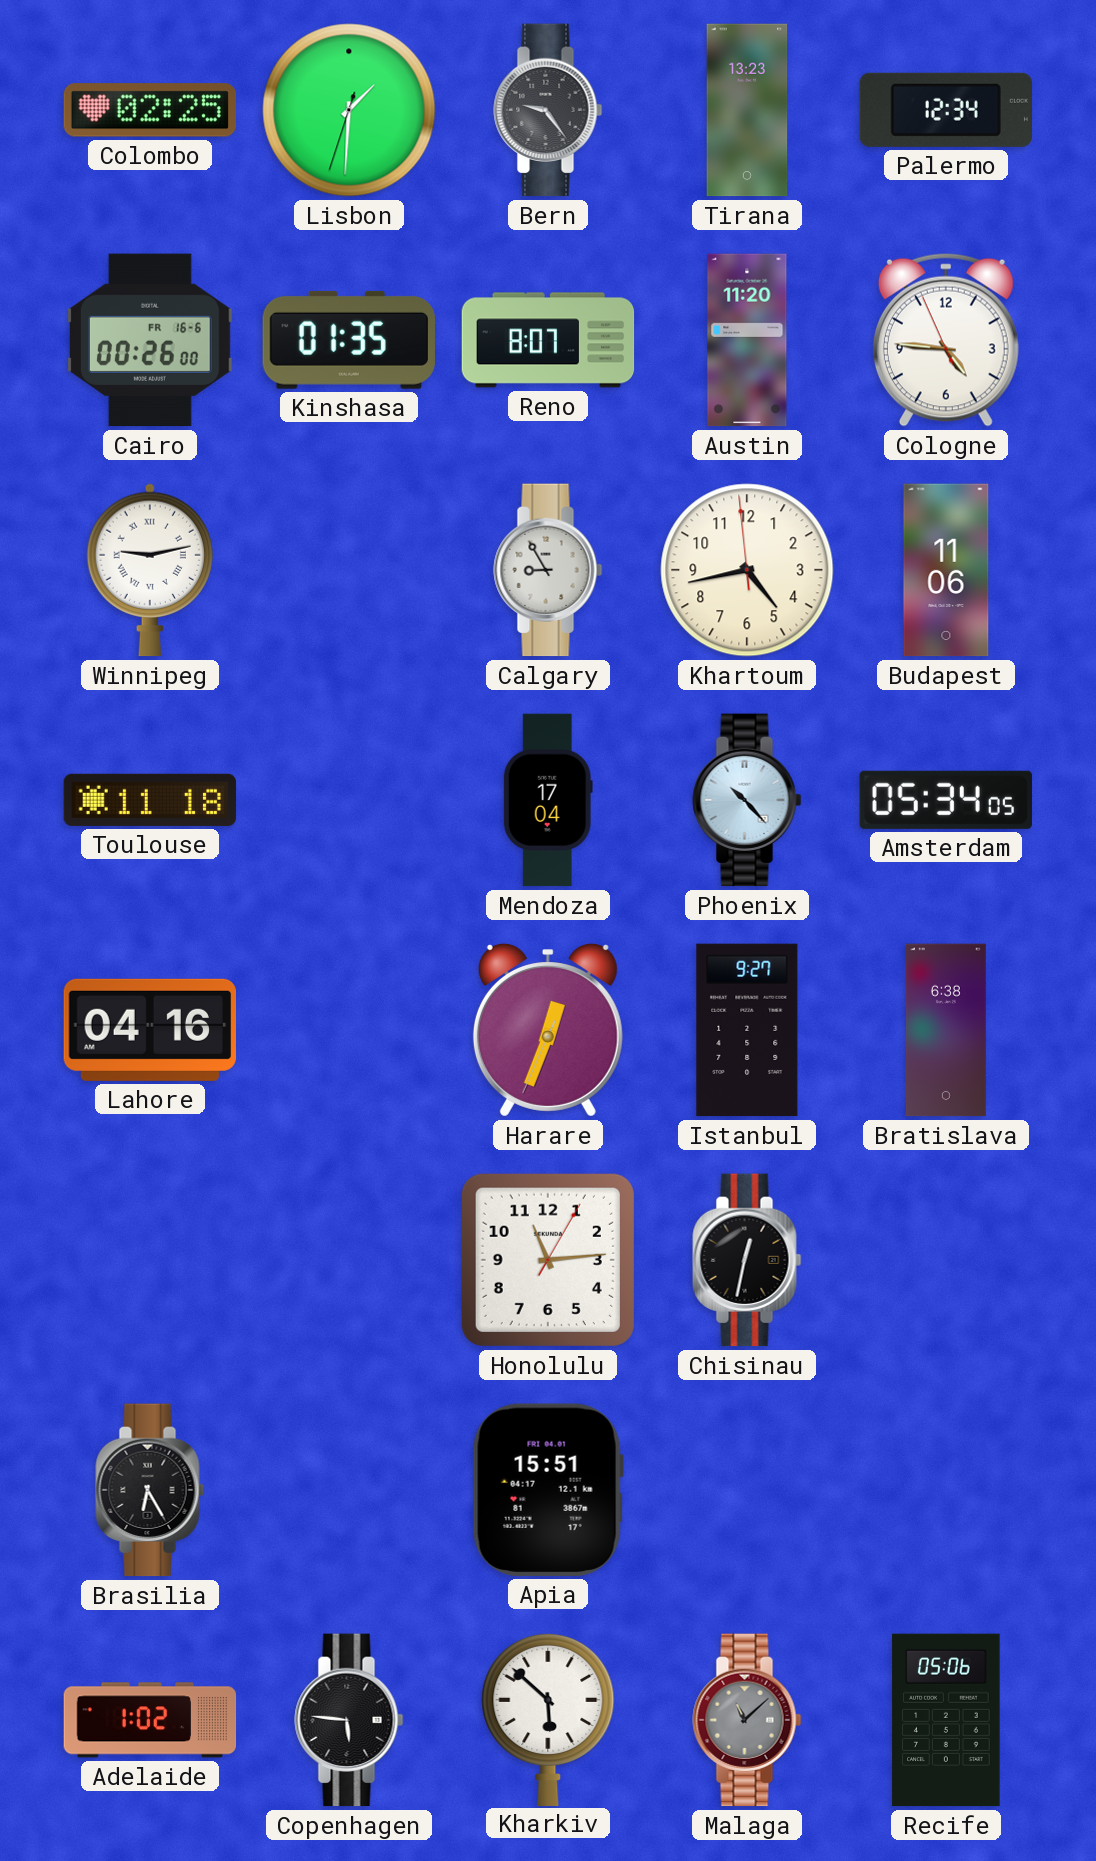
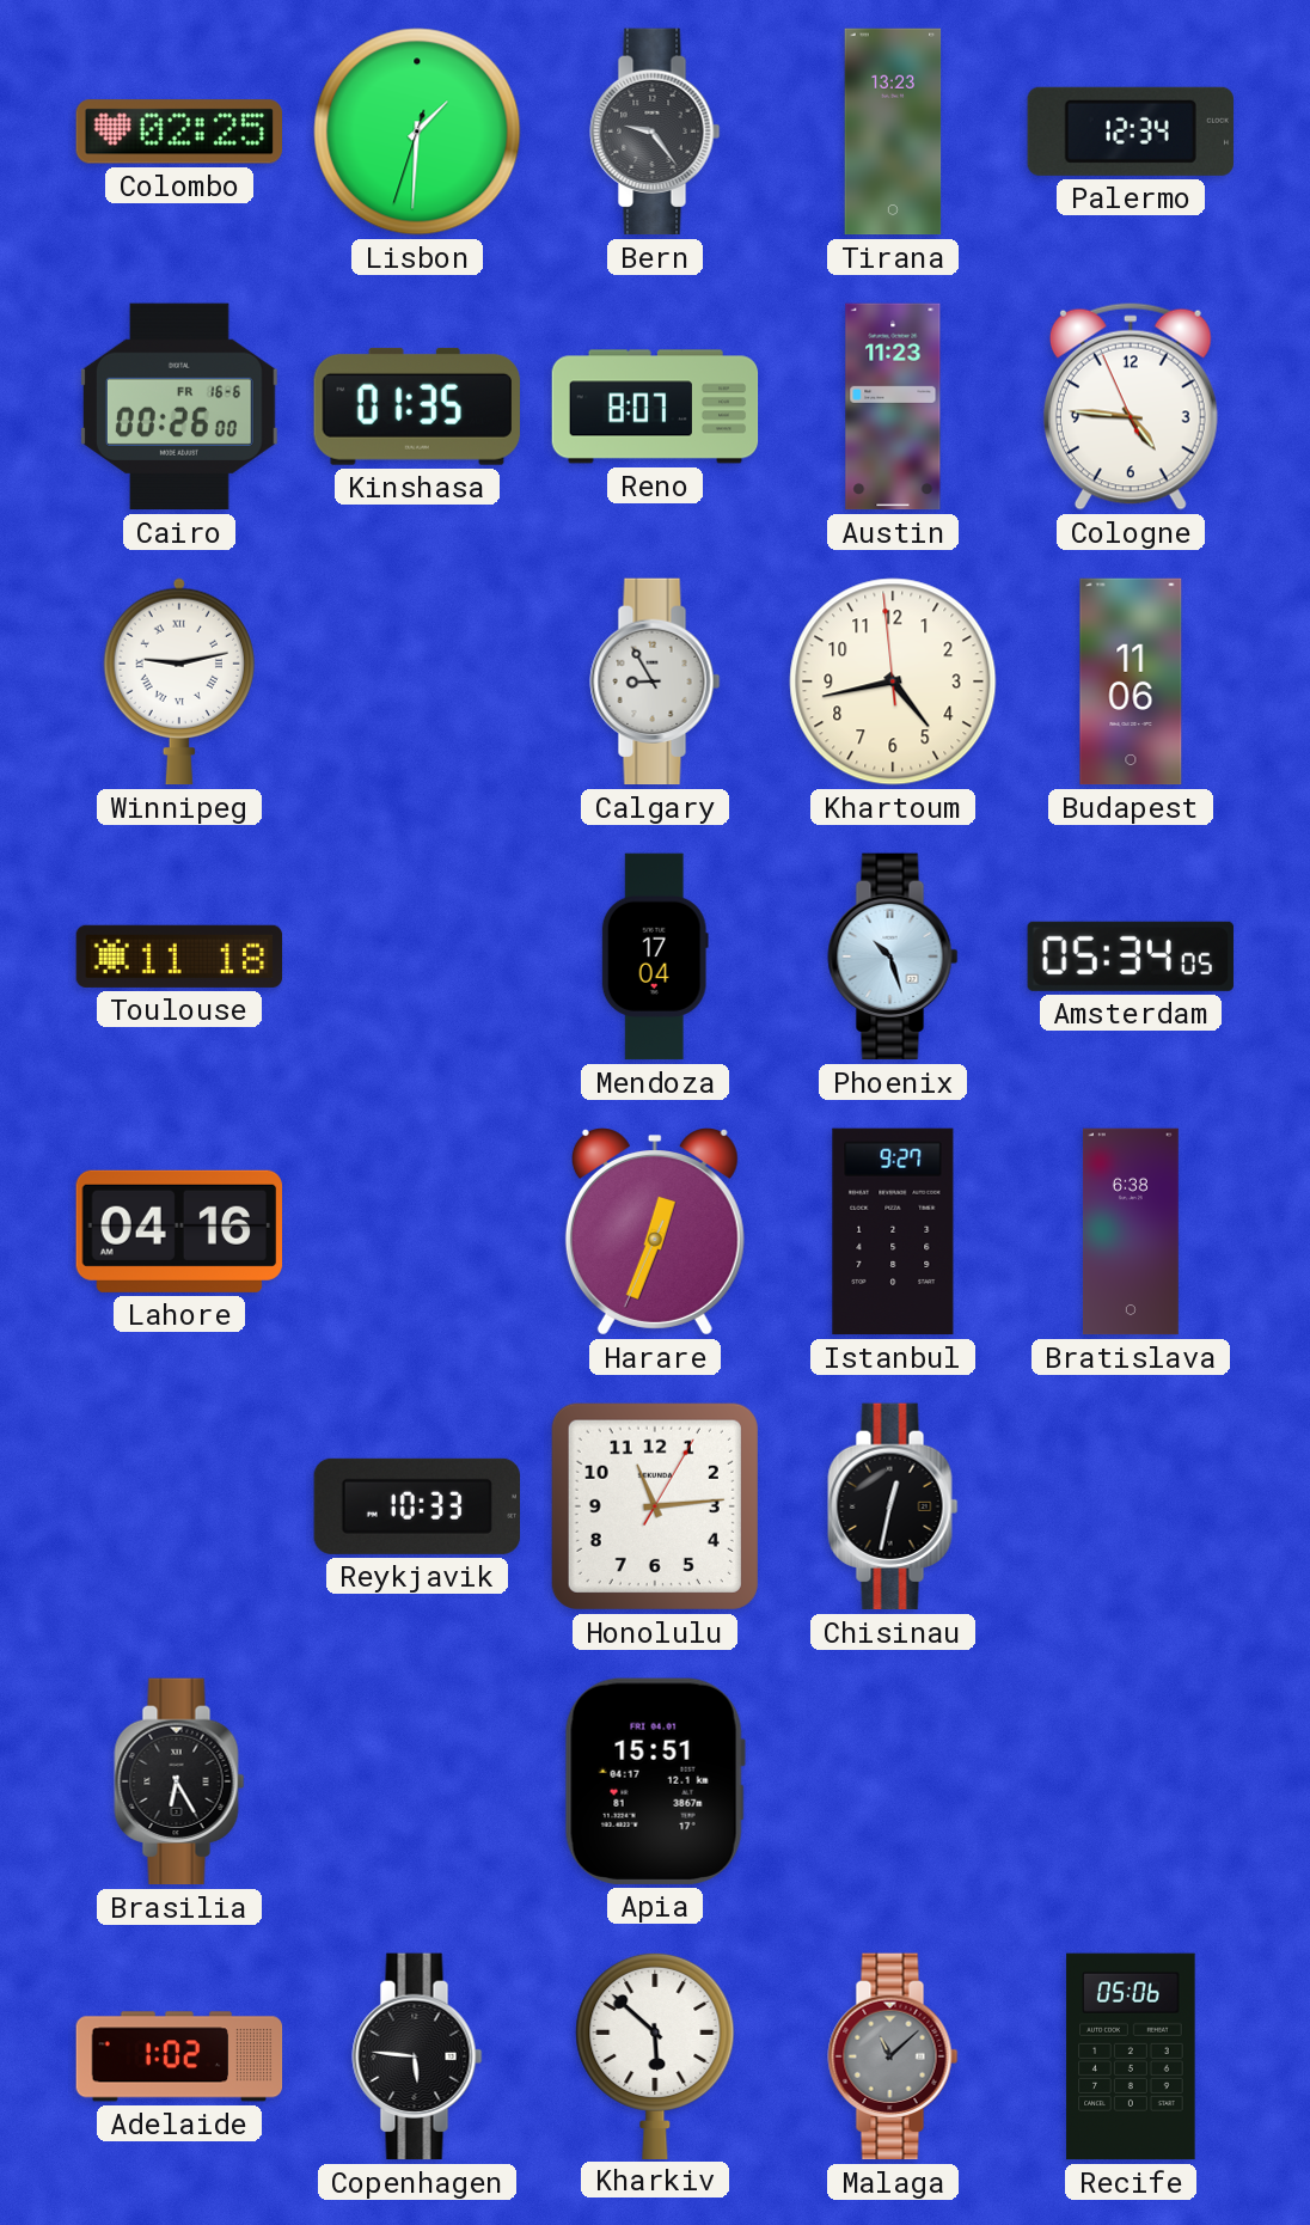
Austin: 11:20 -> 11:23
Phoenix: 10:23 -> 10:27
Reykjavik: none -> 10:33
